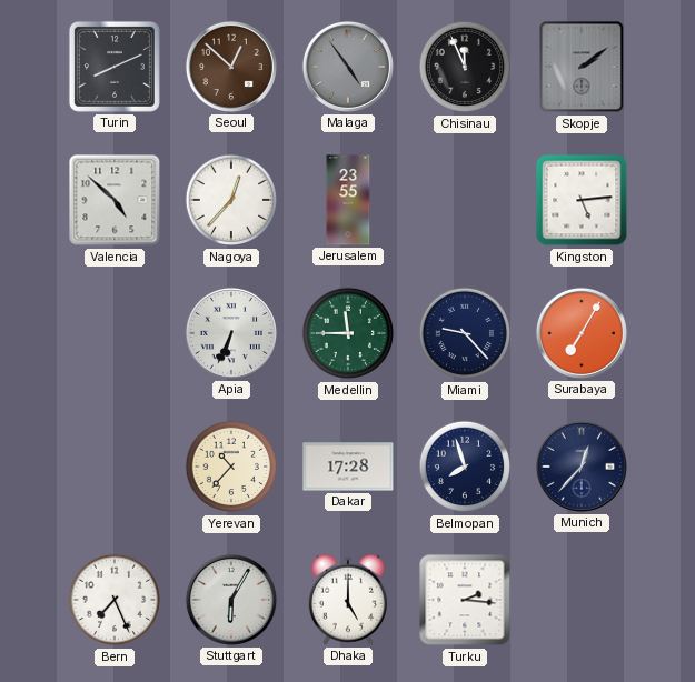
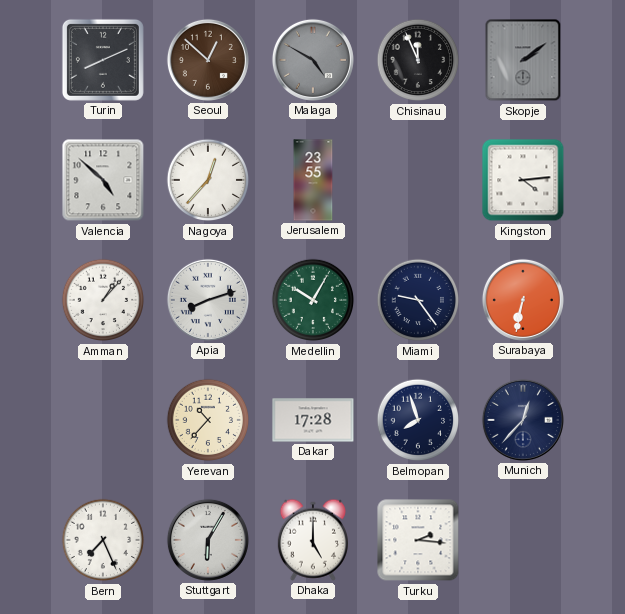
Malaga: 4:54 -> 4:50
Kingston: 5:14 -> 4:14
Amman: none -> 1:07
Apia: 6:34 -> 8:12
Medellin: 11:45 -> 10:05
Miami: 9:23 -> 9:24
Surabaya: 7:05 -> 6:32
